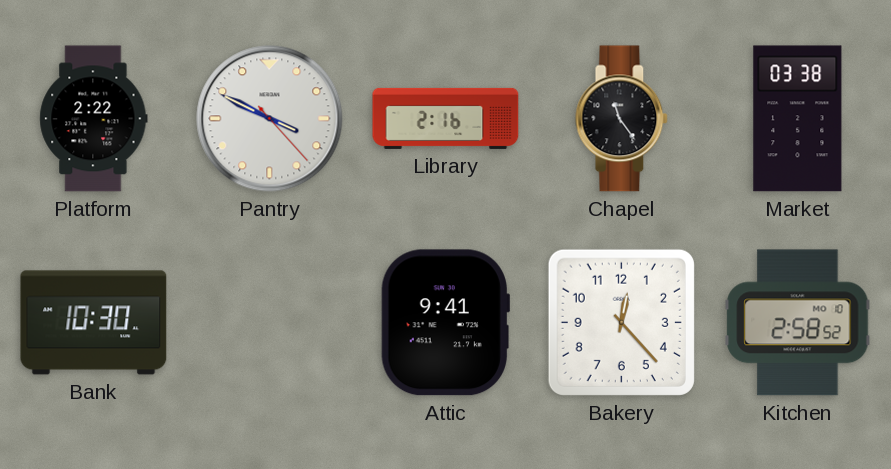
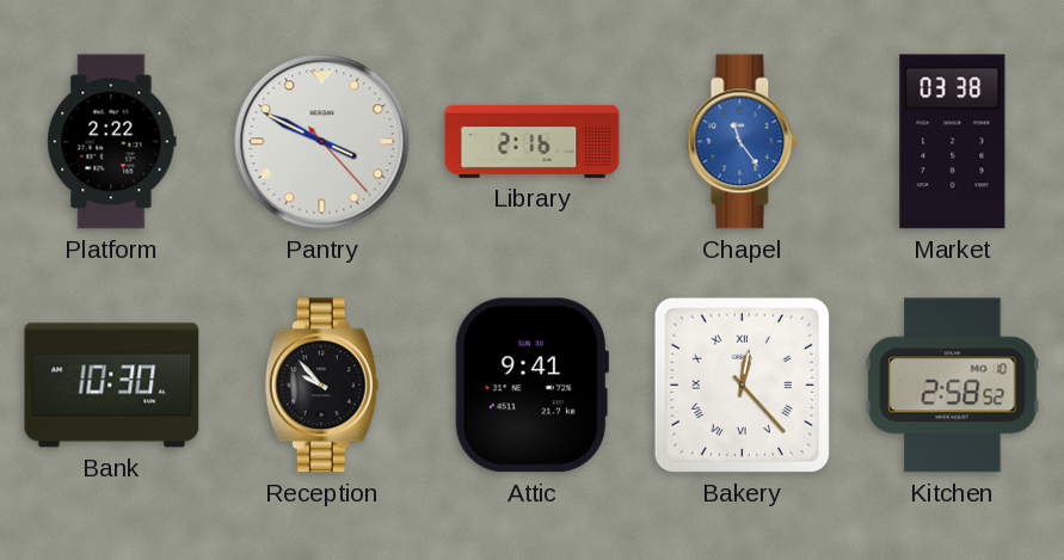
Chapel dial: black -> blue
Reception: none -> 9:53
Bakery numerals: Arabic -> Roman
